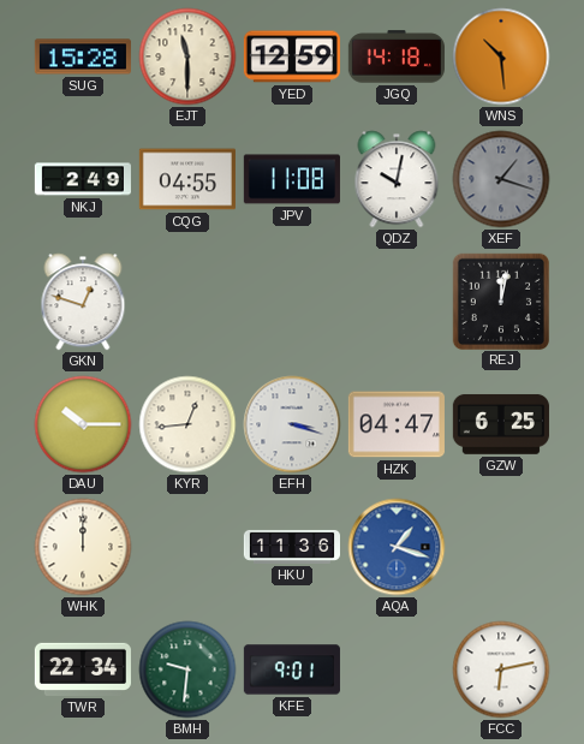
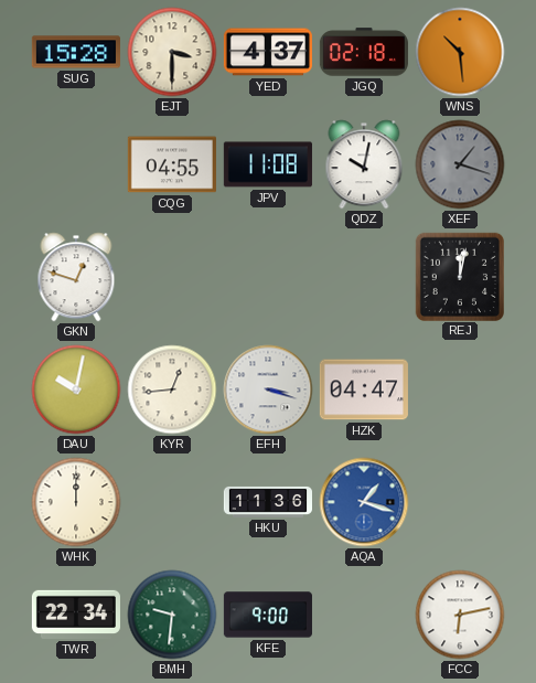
EJT: 11:30 -> 3:30
YED: 12:59 -> 4:37
JGQ: 14:18 -> 02:18
NKJ: 2:49 -> none
DAU: 10:15 -> 10:02
GZW: 6:25 -> none
KFE: 9:01 -> 9:00
